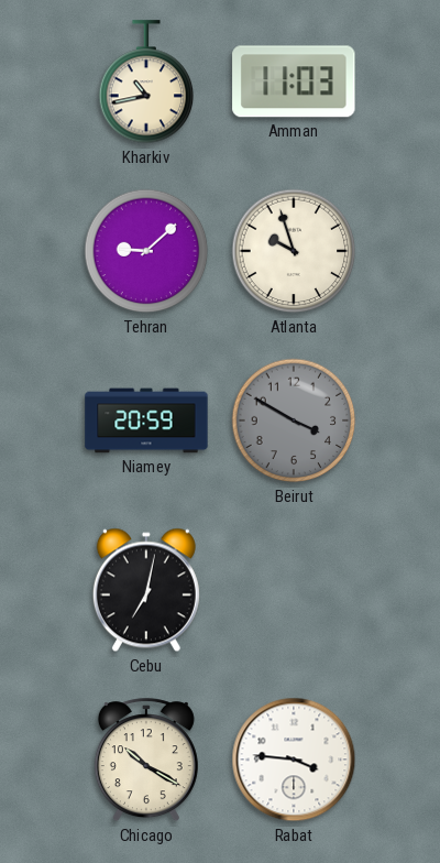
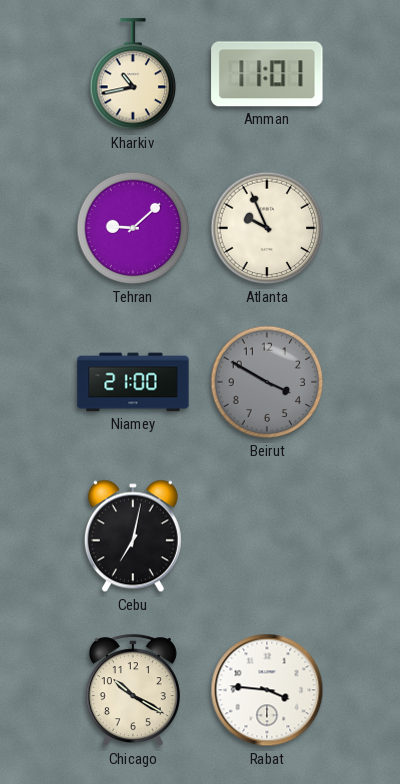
Amman: 11:03 -> 11:01
Atlanta: 9:57 -> 9:56
Niamey: 20:59 -> 21:00
